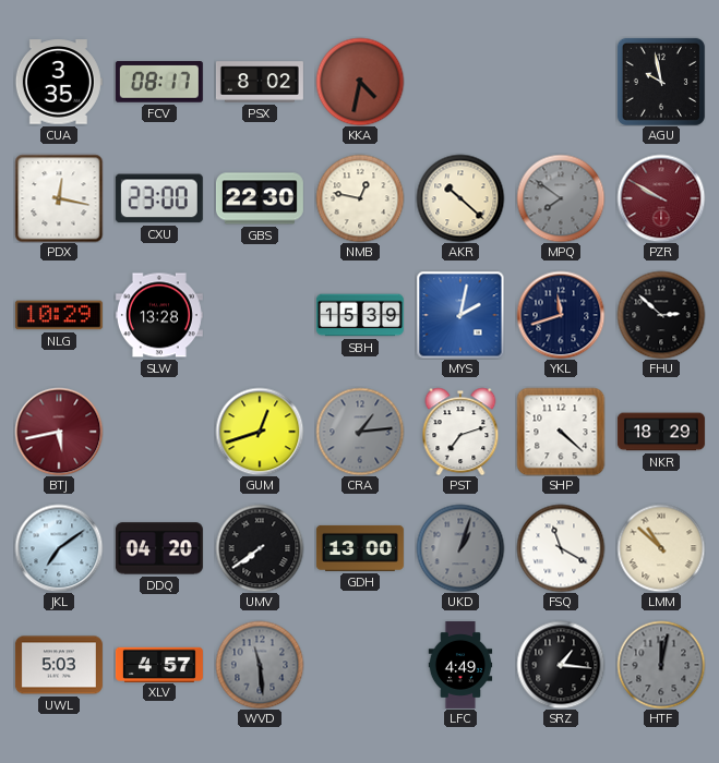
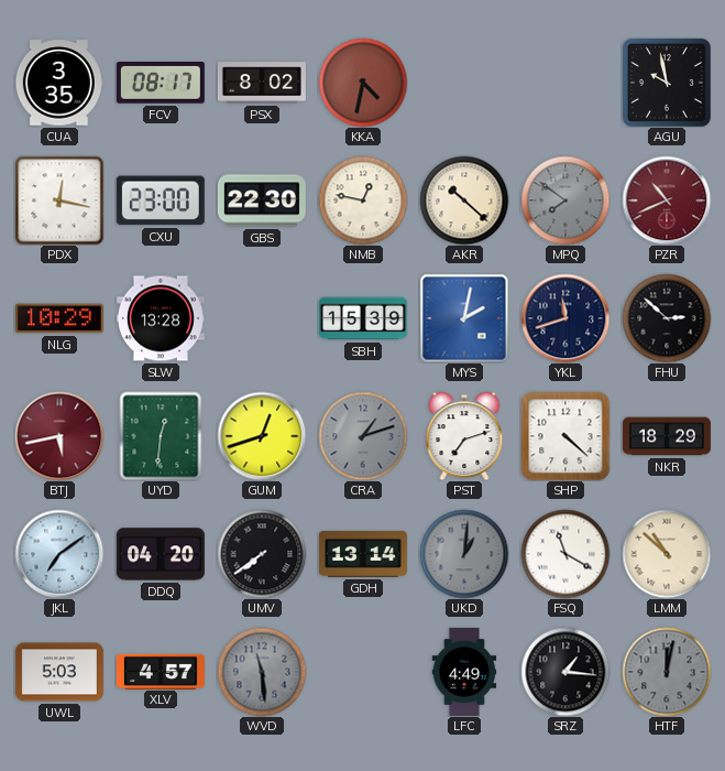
PZR: 9:50 -> 10:41
UYD: none -> 12:31
CRA: 1:14 -> 1:12
GDH: 13:00 -> 13:14
UKD: 1:03 -> 1:01
